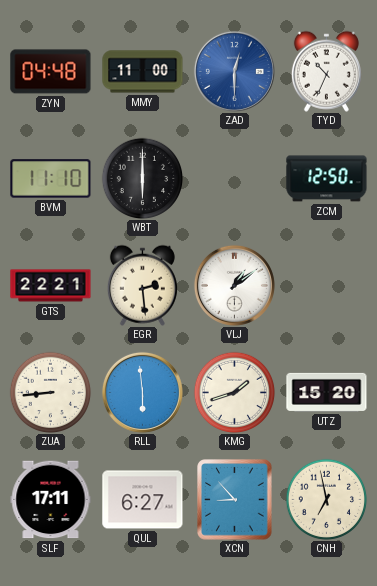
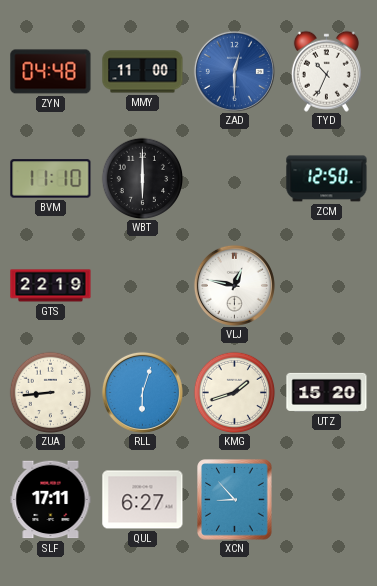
GTS: 22:21 -> 22:19
EGR: 2:29 -> none
VLJ: 1:09 -> 12:47
RLL: 5:59 -> 6:03
CNH: 6:58 -> none
